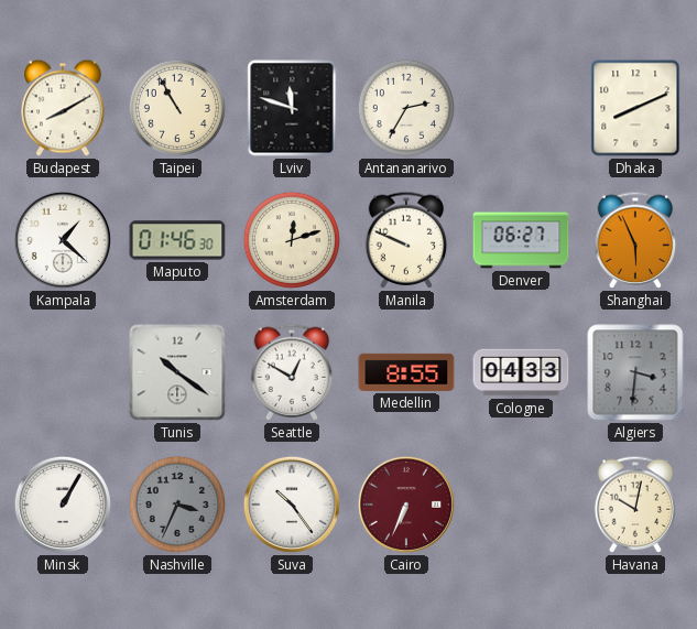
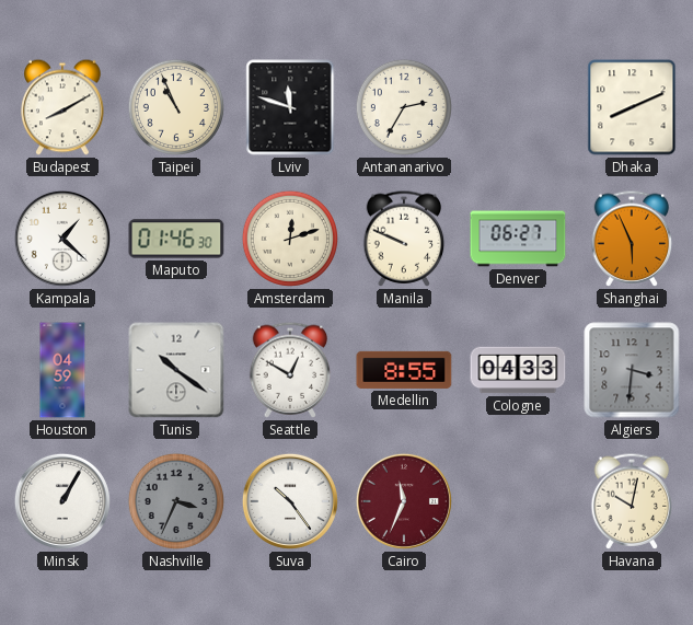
Taipei: 10:55 -> 10:56
Houston: none -> 04:59
Cairo: 6:34 -> 11:34
